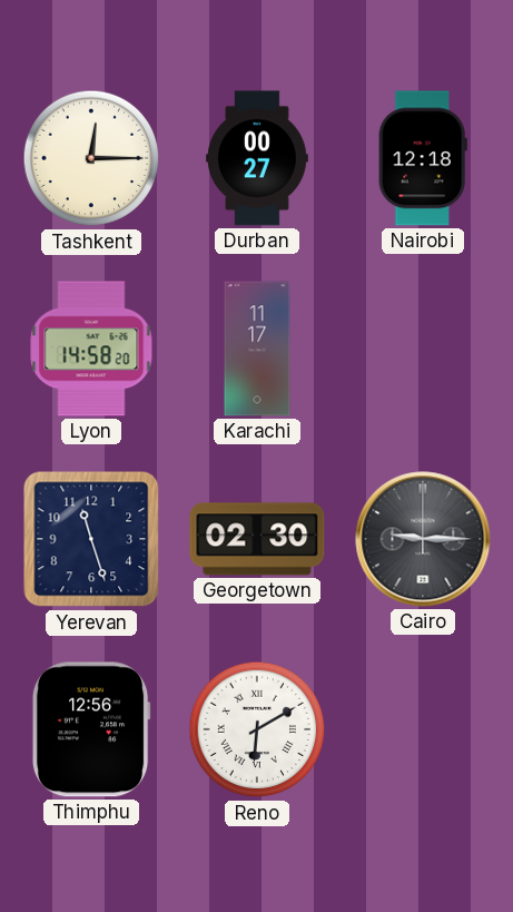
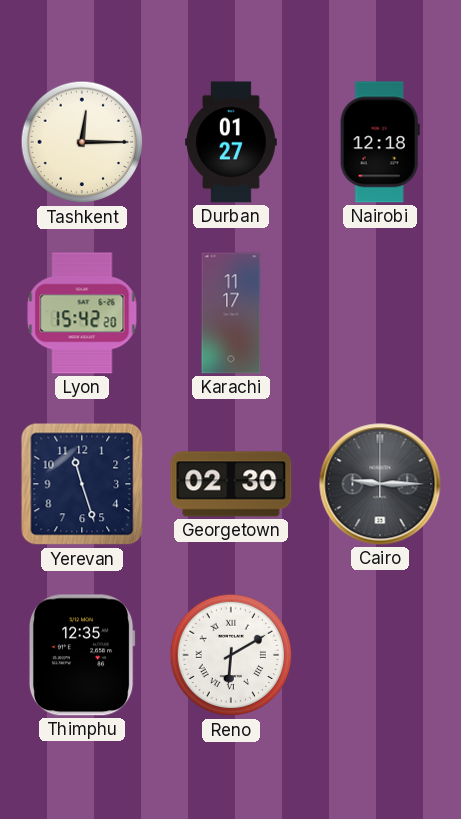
Durban: 00:27 -> 01:27
Lyon: 14:58 -> 15:42
Thimphu: 12:56 -> 12:35
